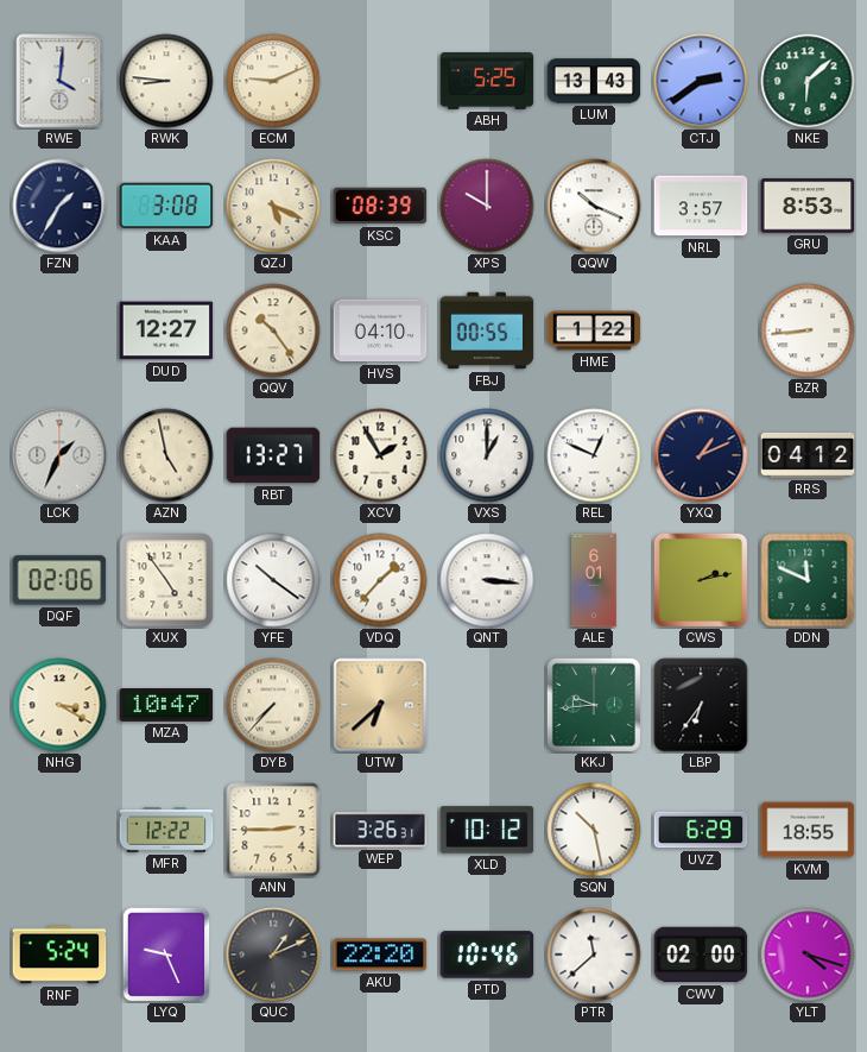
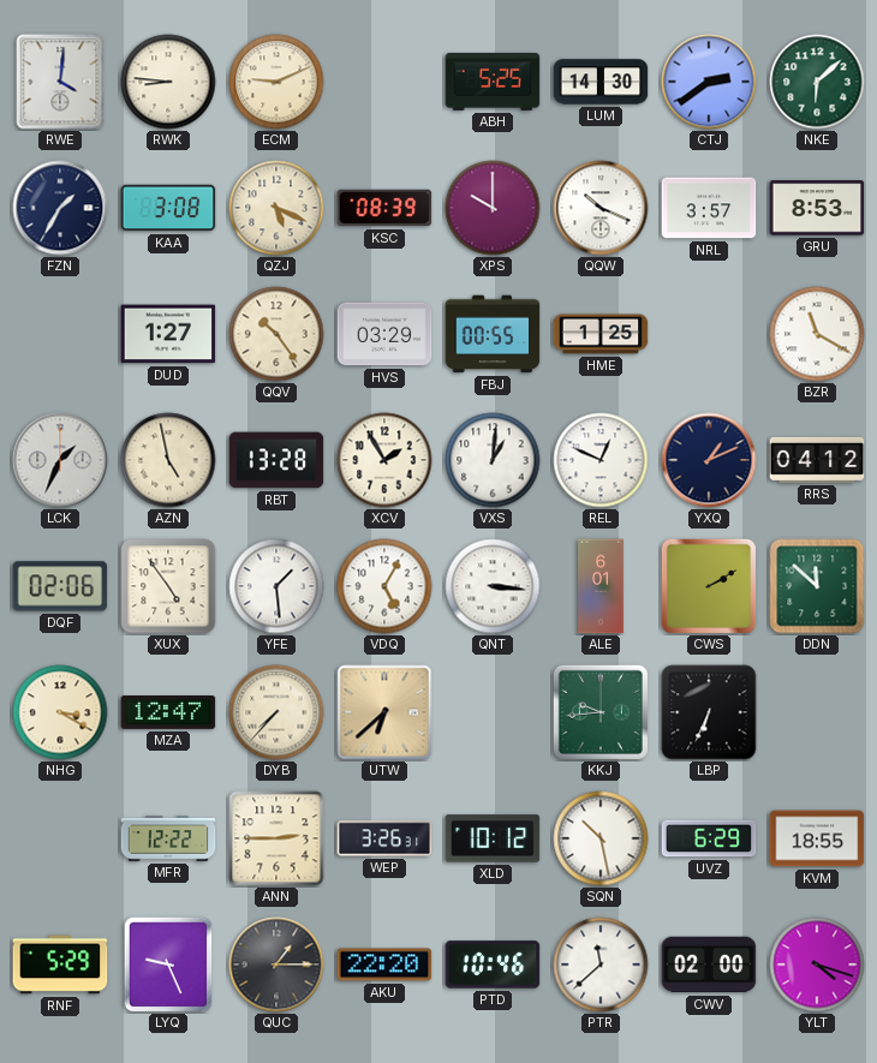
LUM: 13:43 -> 14:30
DUD: 12:27 -> 1:27
HVS: 04:10 -> 03:29
HME: 1:22 -> 1:25
BZR: 8:44 -> 11:20
RBT: 13:27 -> 13:28
VXS: 1:00 -> 1:01
YFE: 10:21 -> 1:29
VDQ: 1:37 -> 5:05
CWS: 2:13 -> 2:10
DDN: 11:49 -> 11:52
MZA: 10:47 -> 12:47
LBP: 6:36 -> 6:34
RNF: 5:24 -> 5:29
QUC: 1:11 -> 1:15
